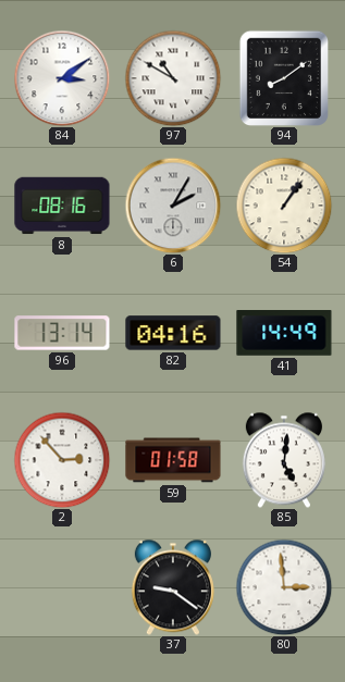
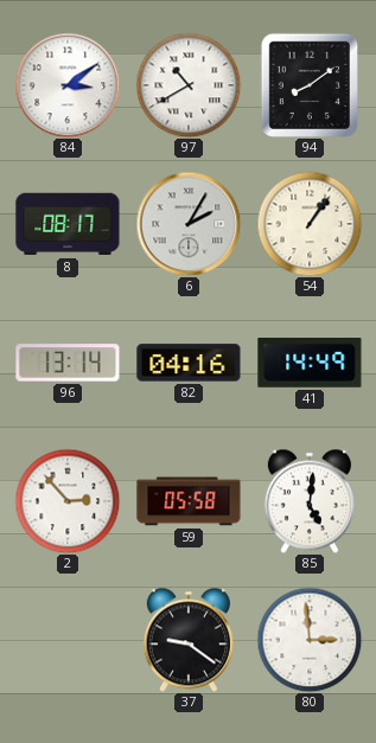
97: 10:50 -> 10:40
8: 08:16 -> 08:17
59: 01:58 -> 05:58
